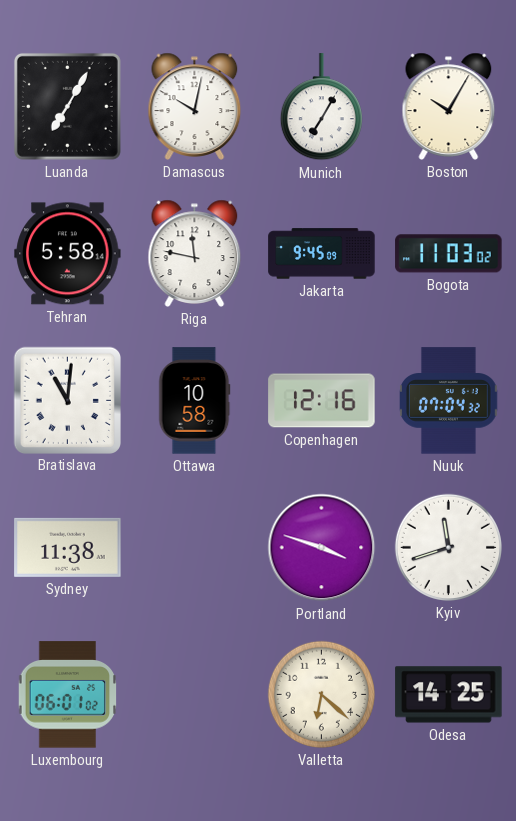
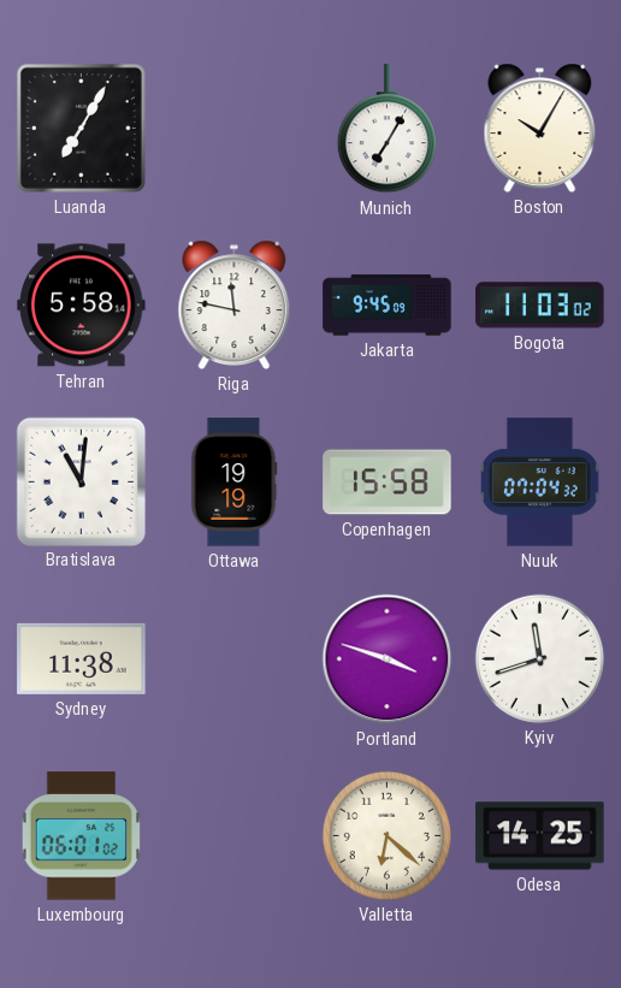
Damascus: 10:02 -> none
Ottawa: 10:58 -> 19:19
Copenhagen: 12:16 -> 15:58
